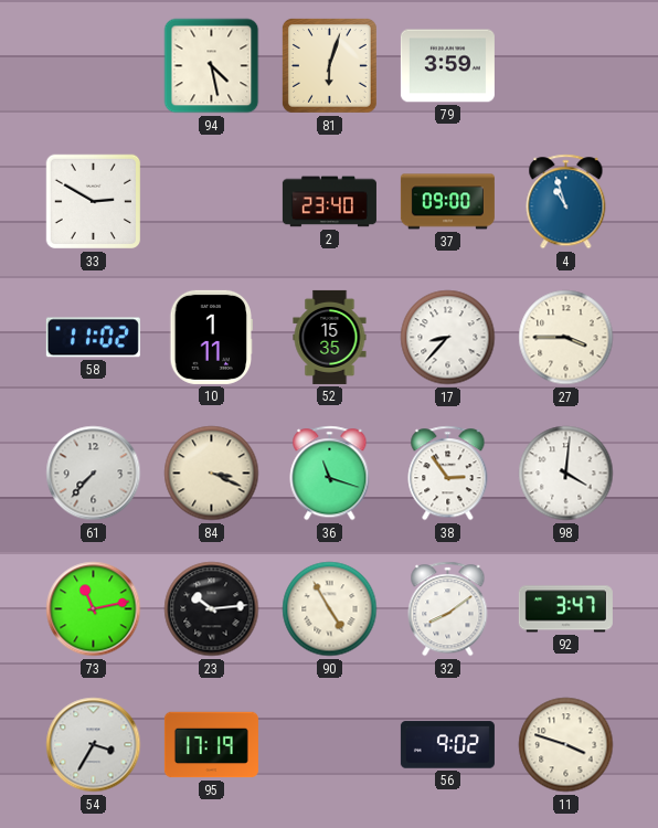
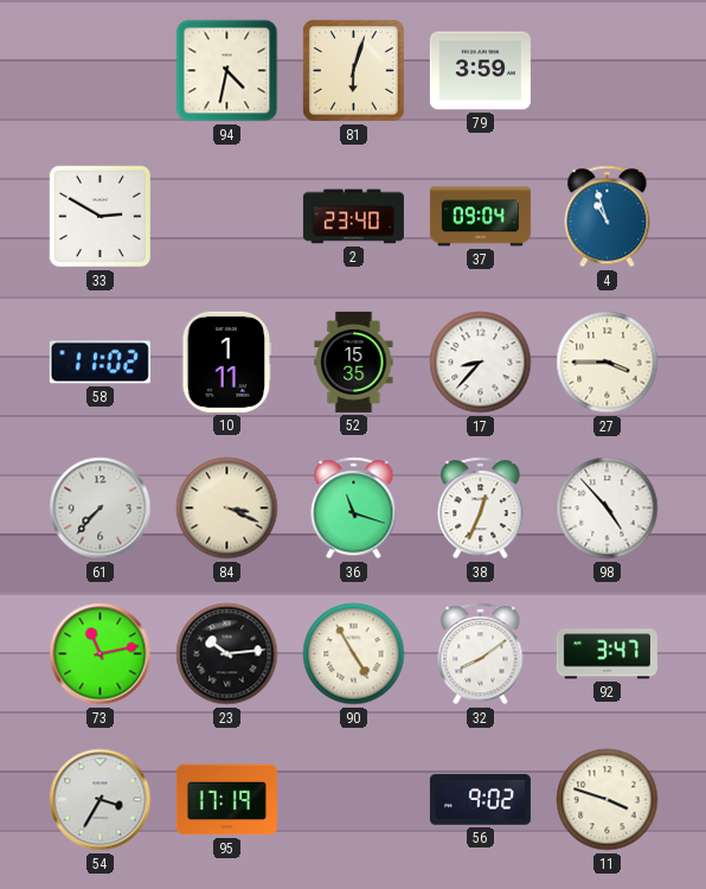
94: 4:28 -> 4:32
37: 09:00 -> 09:04
38: 2:54 -> 12:34
98: 4:01 -> 4:53
